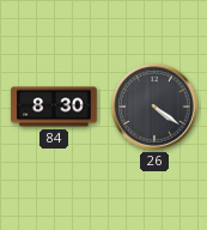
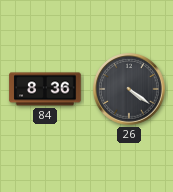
84: 8:30 -> 8:36
